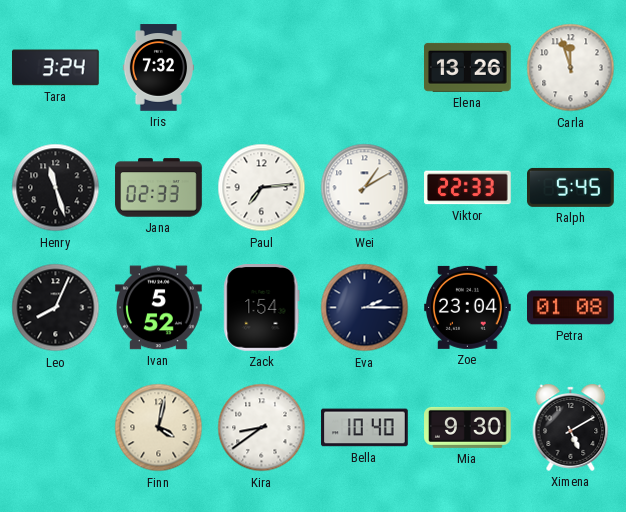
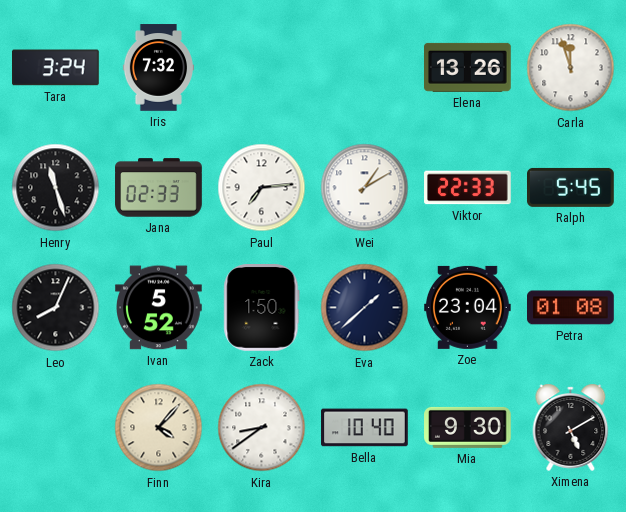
Zack: 1:54 -> 1:50
Eva: 2:15 -> 1:38
Finn: 4:02 -> 4:07
